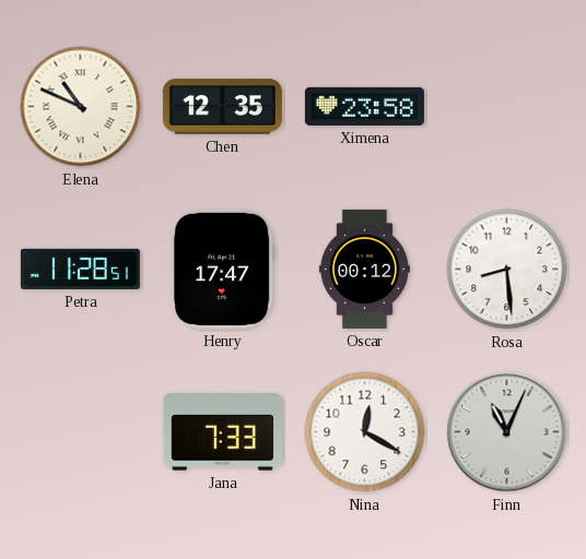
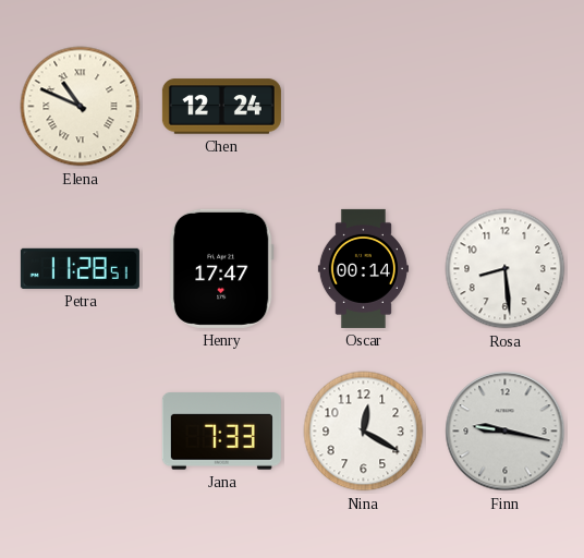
Chen: 12:35 -> 12:24
Ximena: 23:58 -> none
Oscar: 00:12 -> 00:14
Finn: 11:04 -> 9:17
